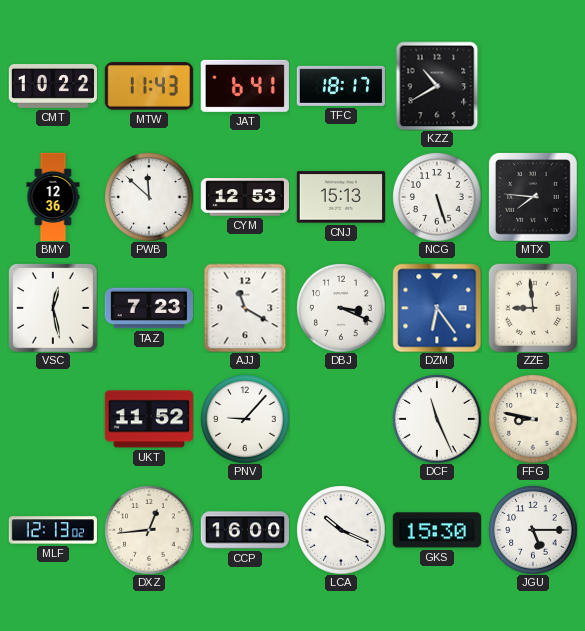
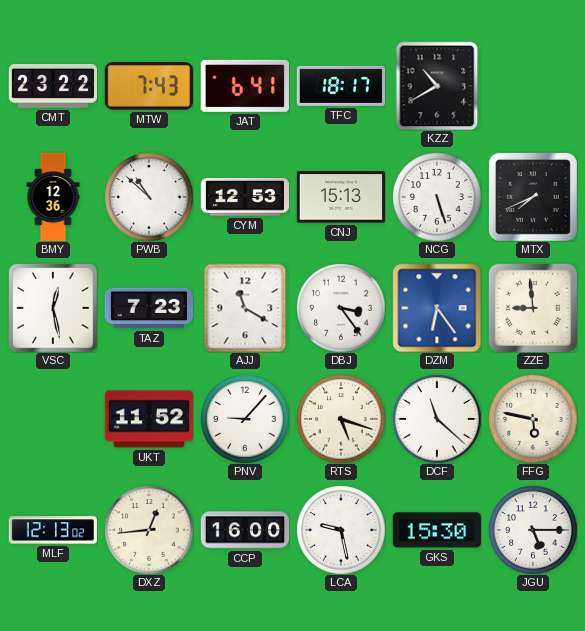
CMT: 10:22 -> 23:22
MTW: 11:43 -> 7:43
PWB: 11:52 -> 10:52
MTX: 7:46 -> 7:41
DBJ: 3:19 -> 3:24
RTS: none -> 5:18
DCF: 11:26 -> 11:22
FFG: 8:47 -> 5:47
LCA: 10:19 -> 9:28
